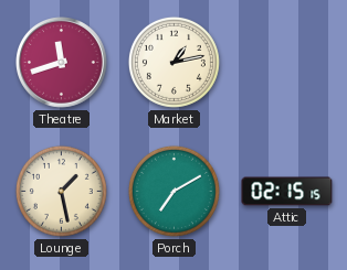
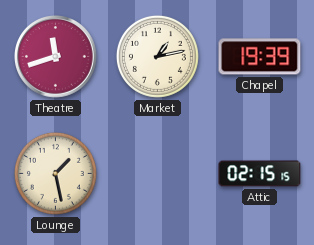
Chapel: none -> 19:39
Porch: 7:10 -> none
